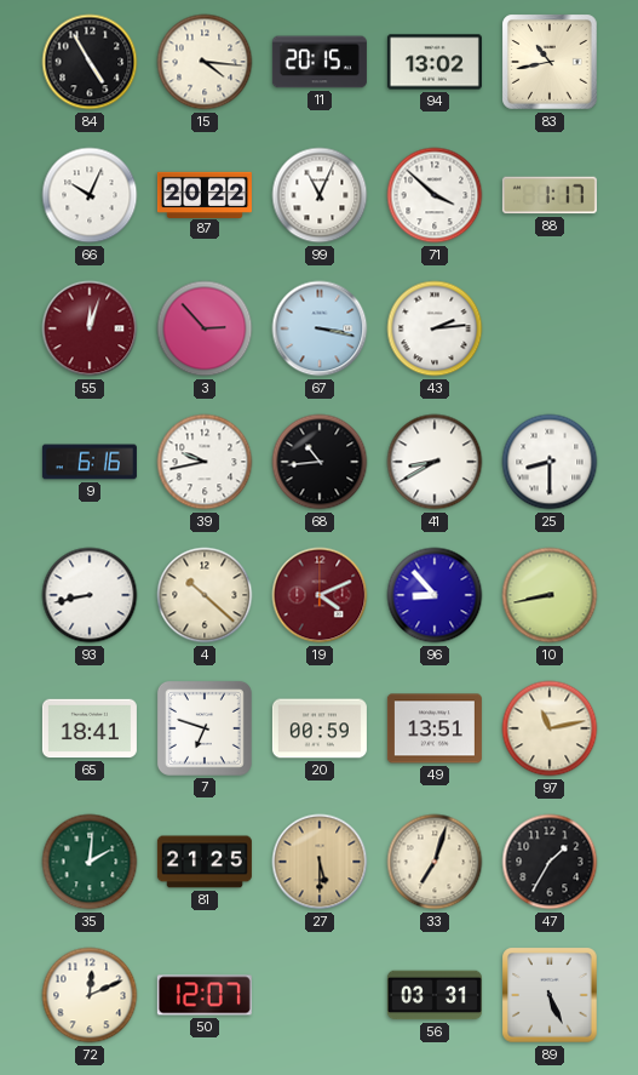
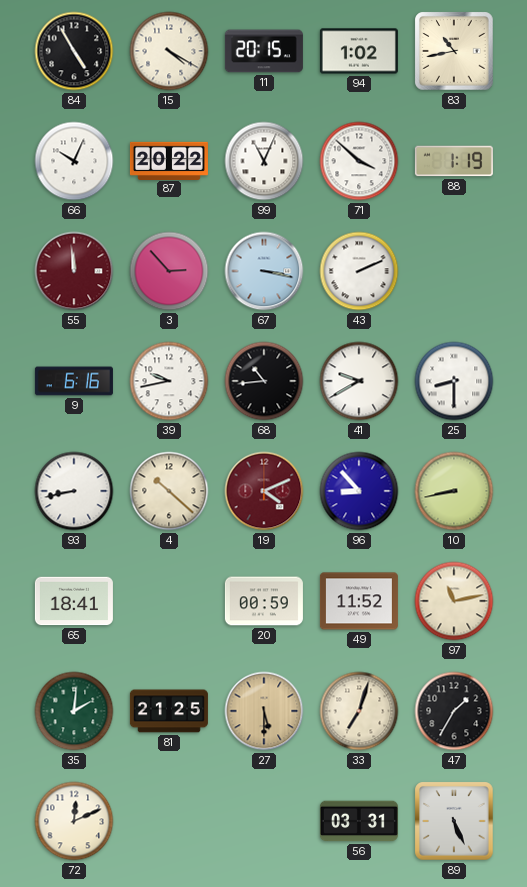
15: 4:16 -> 4:20
94: 13:02 -> 1:02
88: 1:17 -> 1:19
55: 12:03 -> 11:59
43: 2:14 -> 2:11
41: 8:40 -> 9:40
7: 6:48 -> none
49: 13:51 -> 11:52
50: 12:07 -> none
